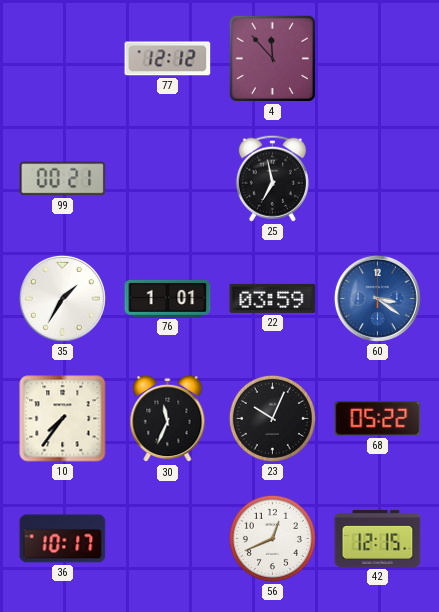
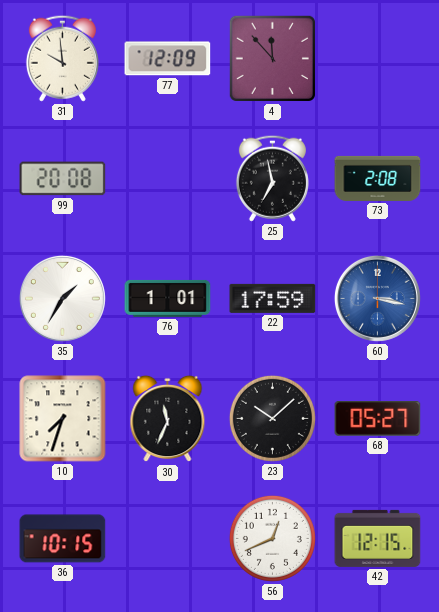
31: none -> 9:59
77: 12:12 -> 12:09
99: 00:21 -> 20:08
73: none -> 2:08
22: 03:59 -> 17:59
60: 3:21 -> 3:17
10: 7:36 -> 7:33
23: 10:04 -> 10:08
68: 05:22 -> 05:27
36: 10:17 -> 10:15
